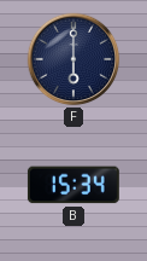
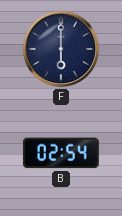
B: 15:34 -> 02:54
